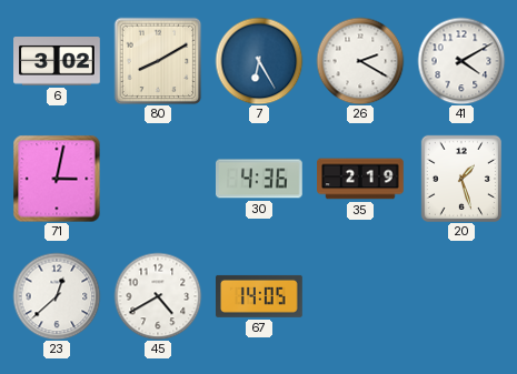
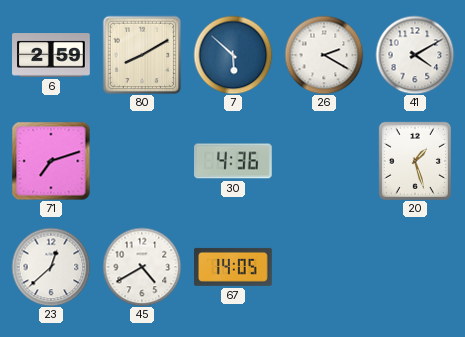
6: 3:02 -> 2:59
7: 6:25 -> 5:52
71: 3:02 -> 7:12
35: 2:19 -> none
